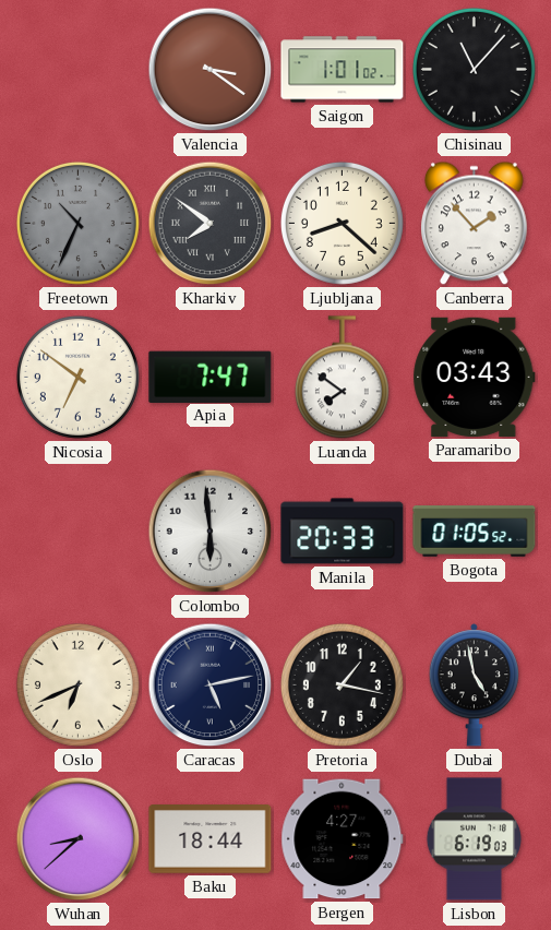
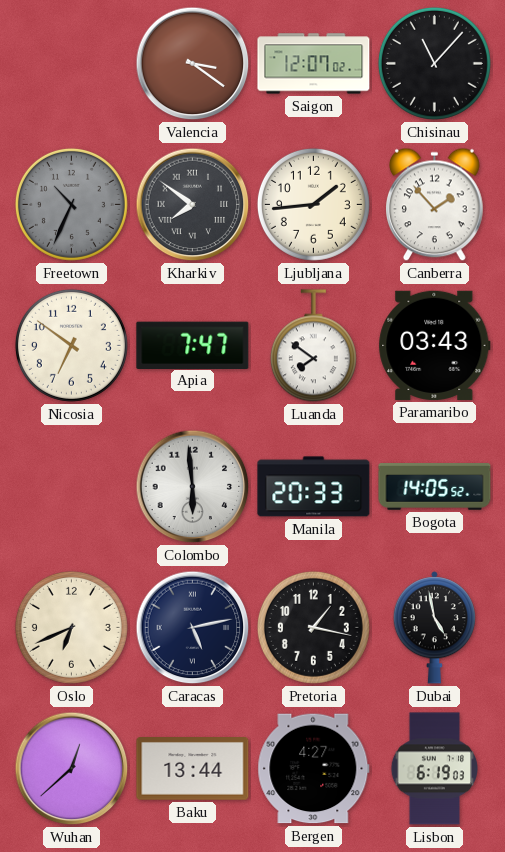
Saigon: 1:01 -> 12:07
Ljubljana: 8:22 -> 1:44
Bogota: 01:05 -> 14:05
Wuhan: 8:38 -> 12:38
Baku: 18:44 -> 13:44
